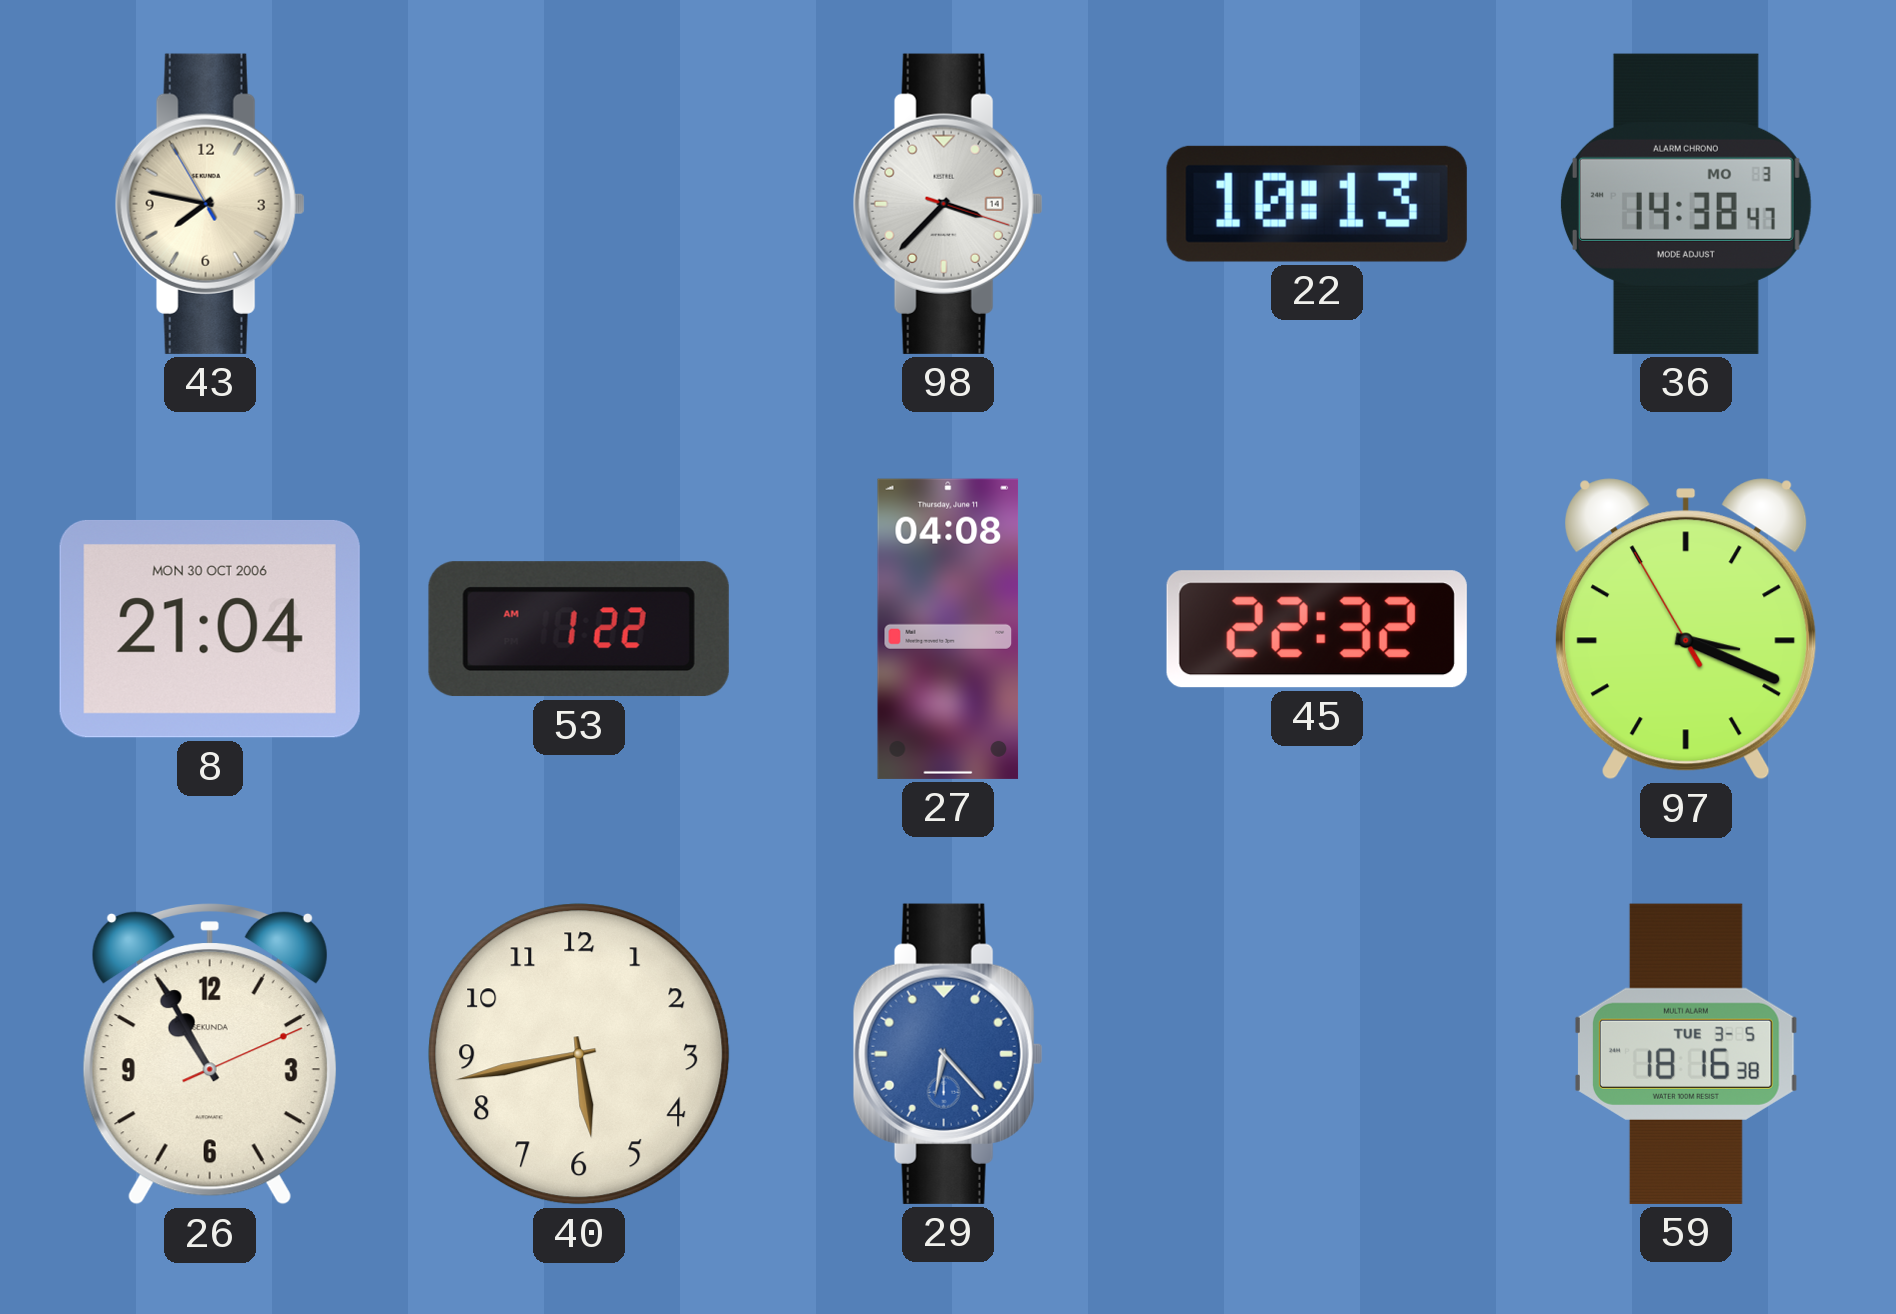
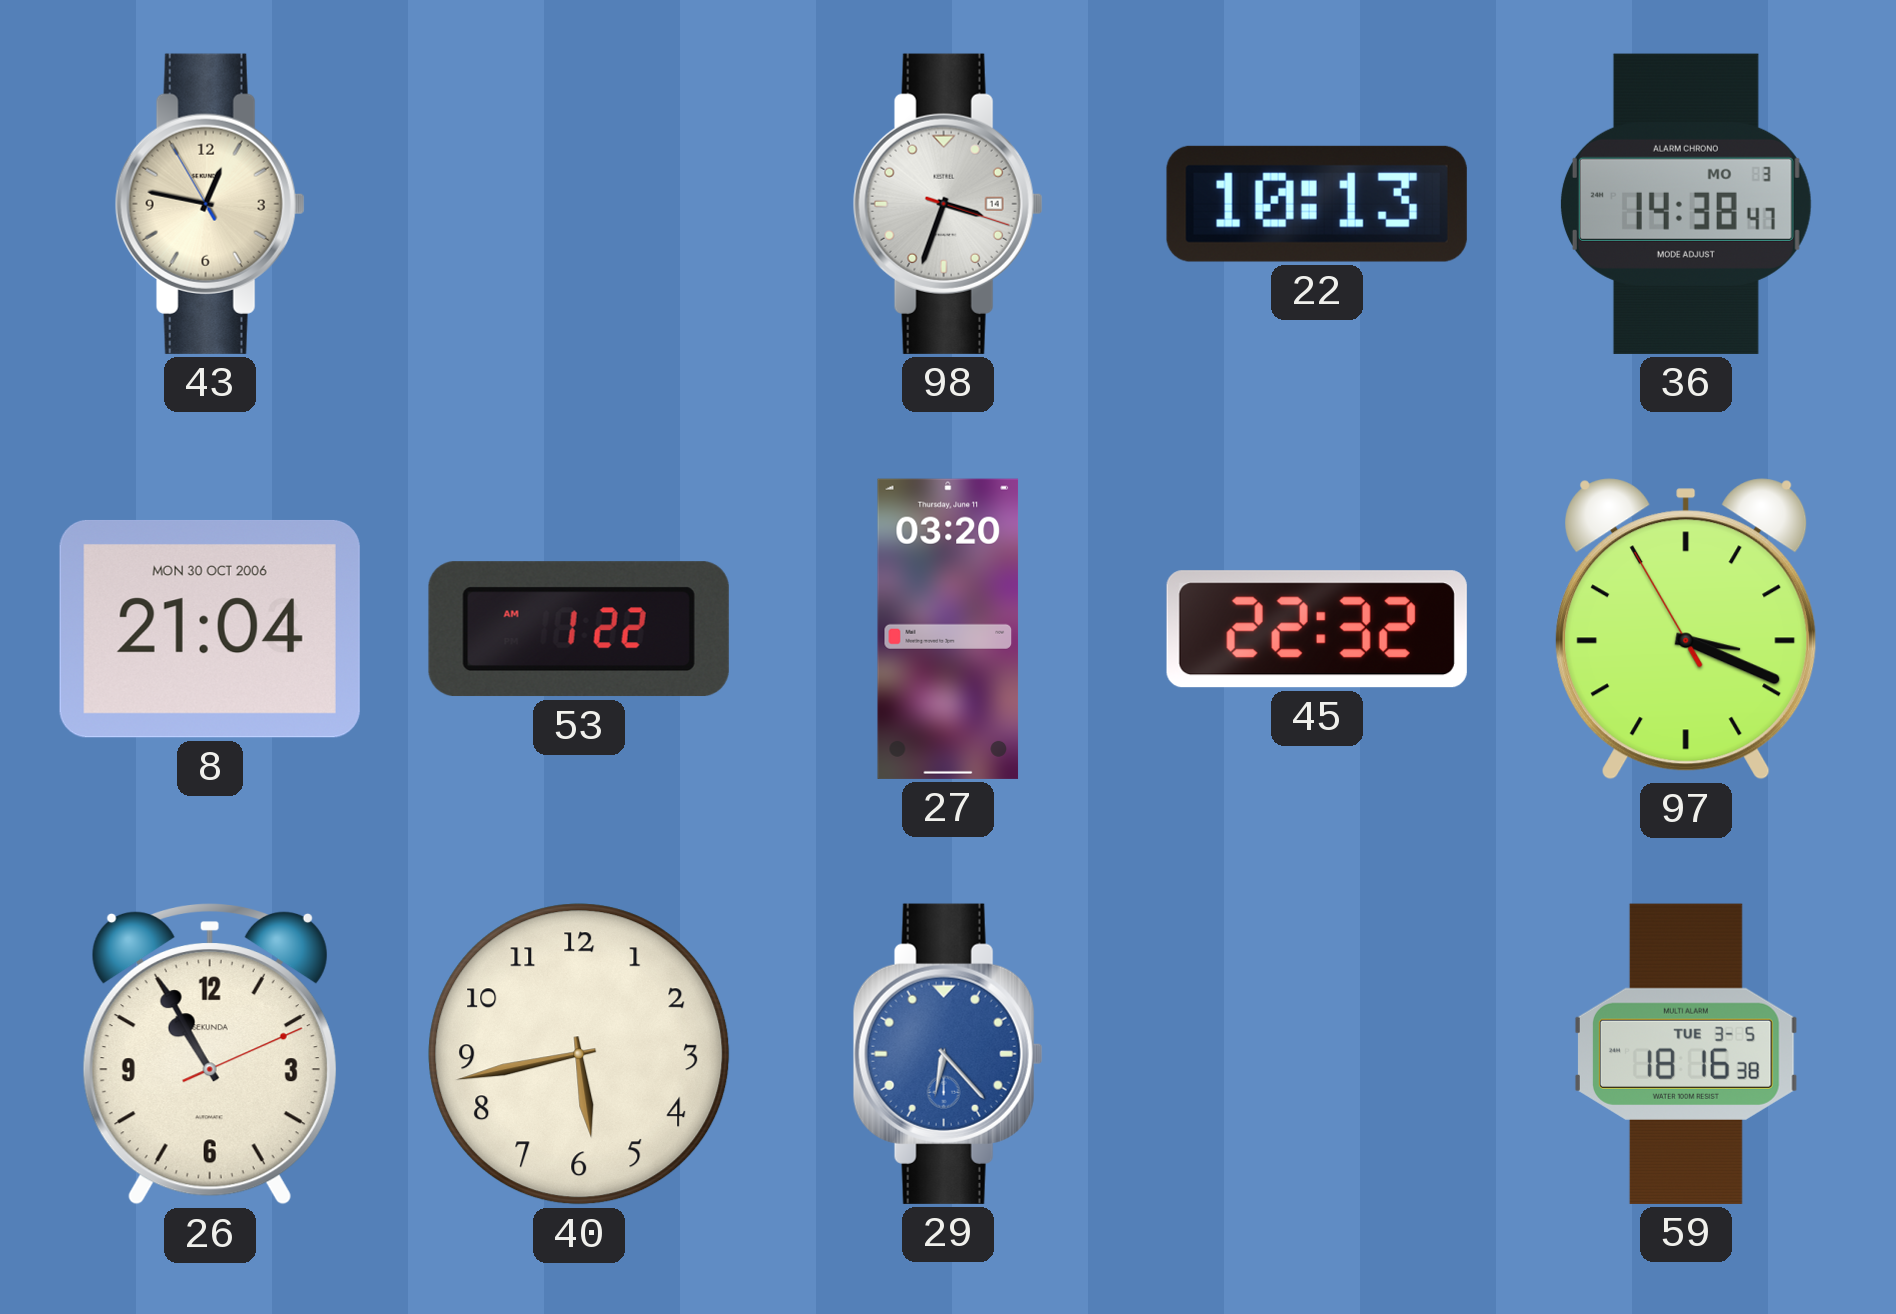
43: 7:46 -> 12:46
98: 3:37 -> 3:33
27: 04:08 -> 03:20
